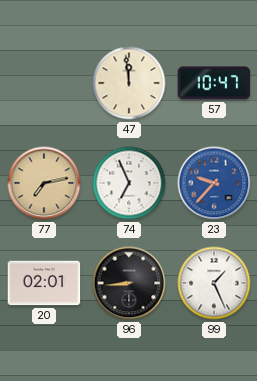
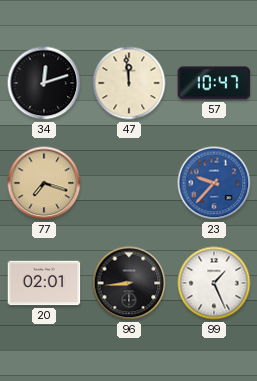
34: none -> 12:12
77: 7:13 -> 7:18
74: 6:56 -> none
